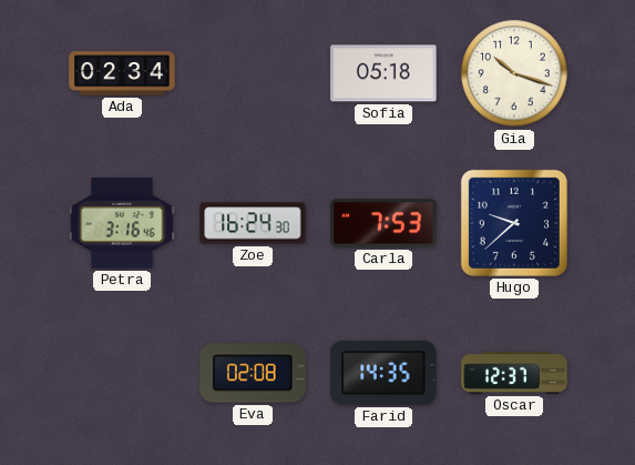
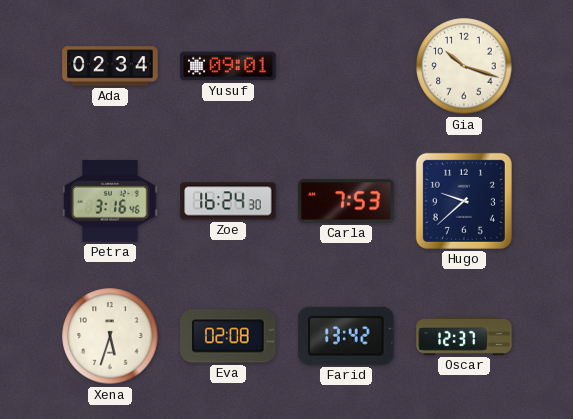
Yusuf: none -> 09:01
Sofia: 05:18 -> none
Xena: none -> 5:33
Farid: 14:35 -> 13:42
